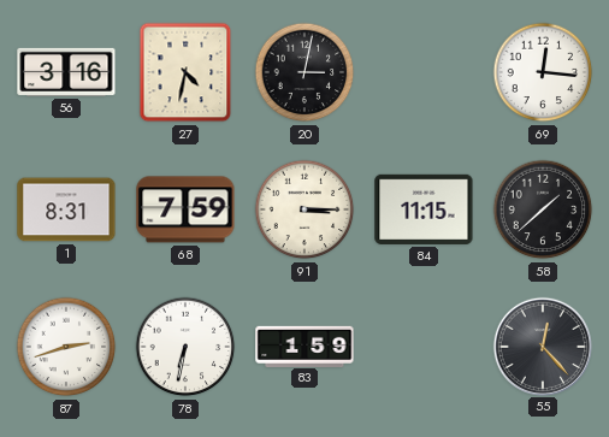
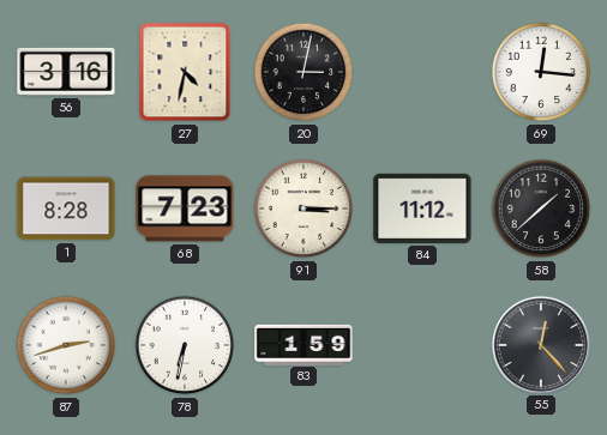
1: 8:31 -> 8:28
68: 7:59 -> 7:23
84: 11:15 -> 11:12
